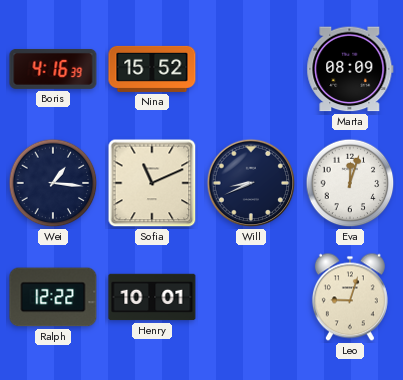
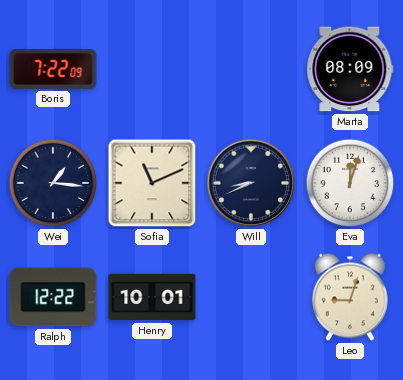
Boris: 4:16 -> 7:22
Nina: 15:52 -> none
